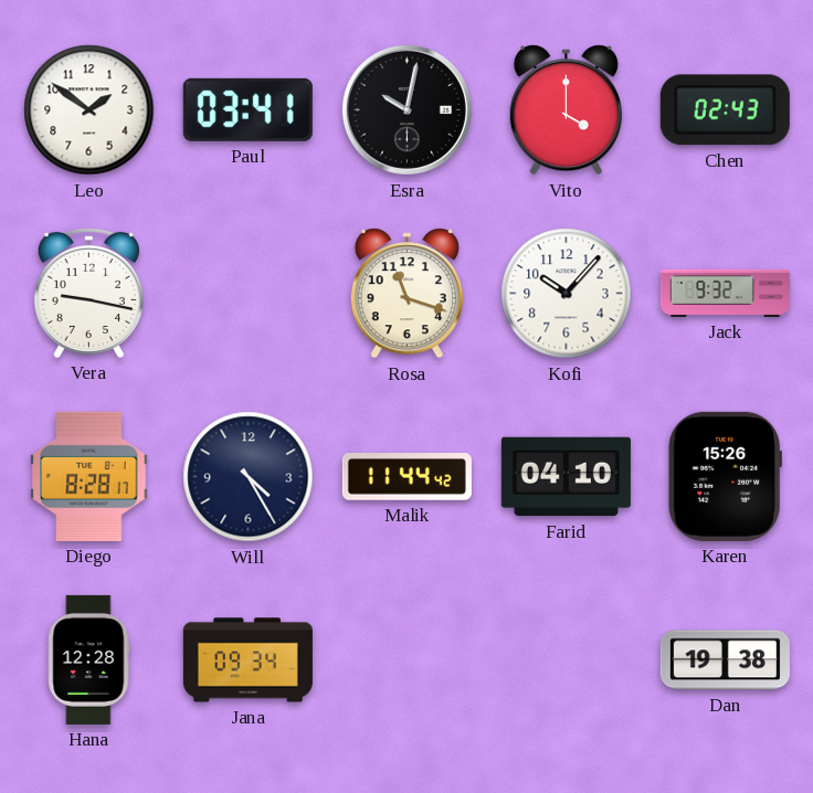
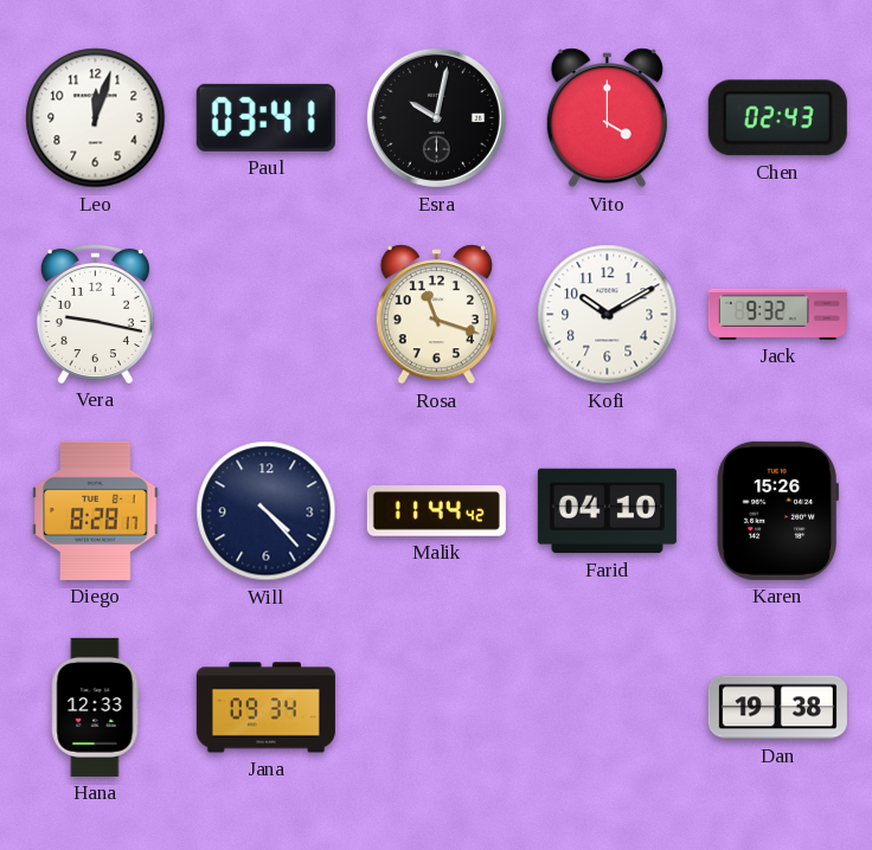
Leo: 1:51 -> 12:03
Kofi: 10:07 -> 10:10
Will: 4:25 -> 4:23
Hana: 12:28 -> 12:33
